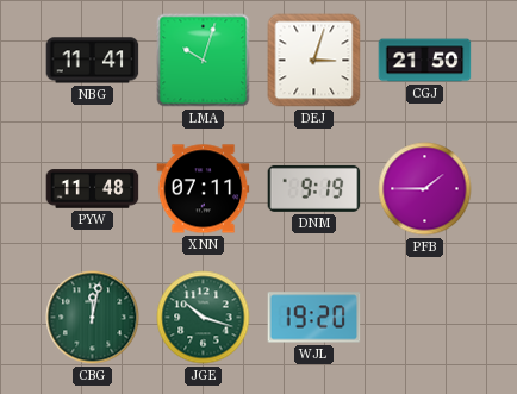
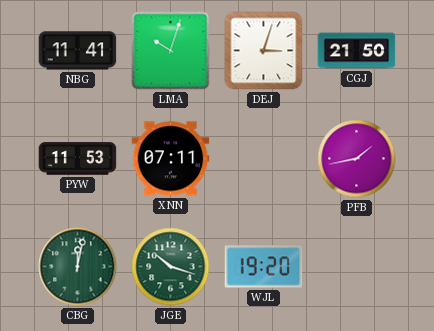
PYW: 11:48 -> 11:53
DNM: 9:19 -> none
PFB: 1:45 -> 1:43
